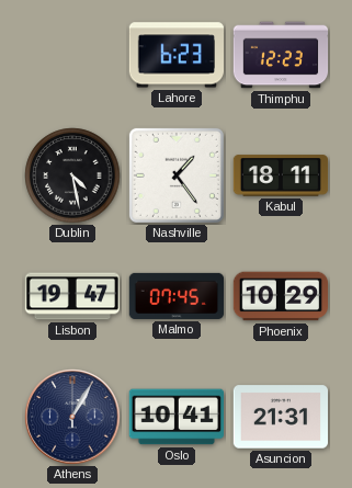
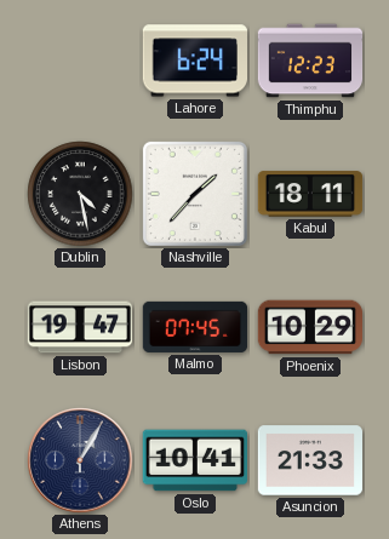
Lahore: 6:23 -> 6:24
Nashville: 1:24 -> 1:37
Asuncion: 21:31 -> 21:33
